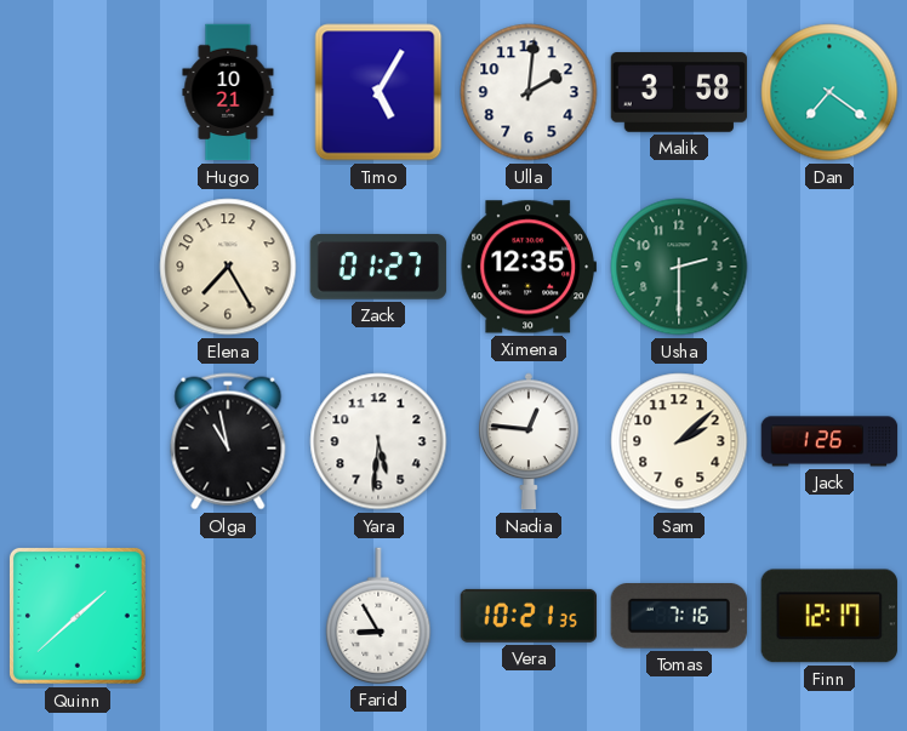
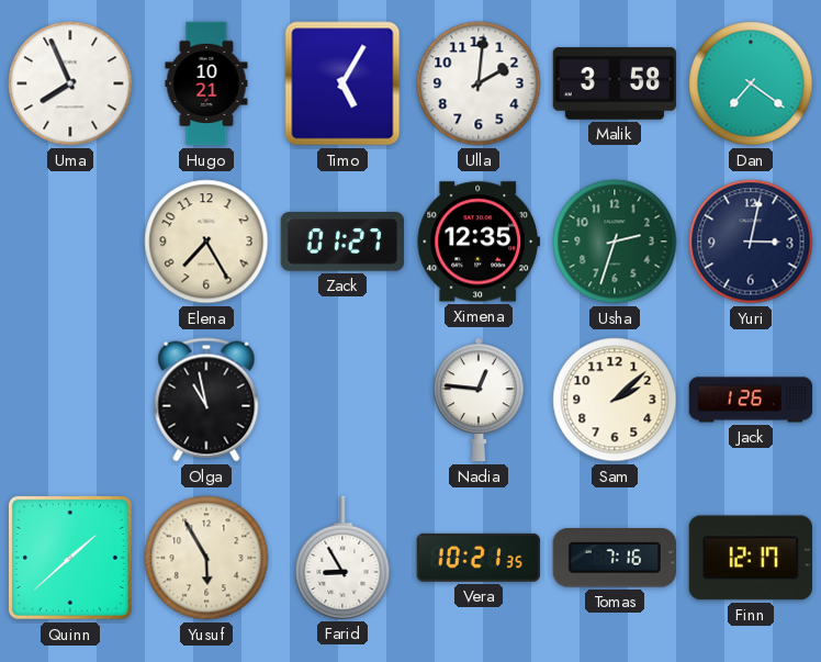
Uma: none -> 7:56
Usha: 2:30 -> 2:33
Yuri: none -> 3:02
Yara: 5:31 -> none
Yusuf: none -> 5:55
